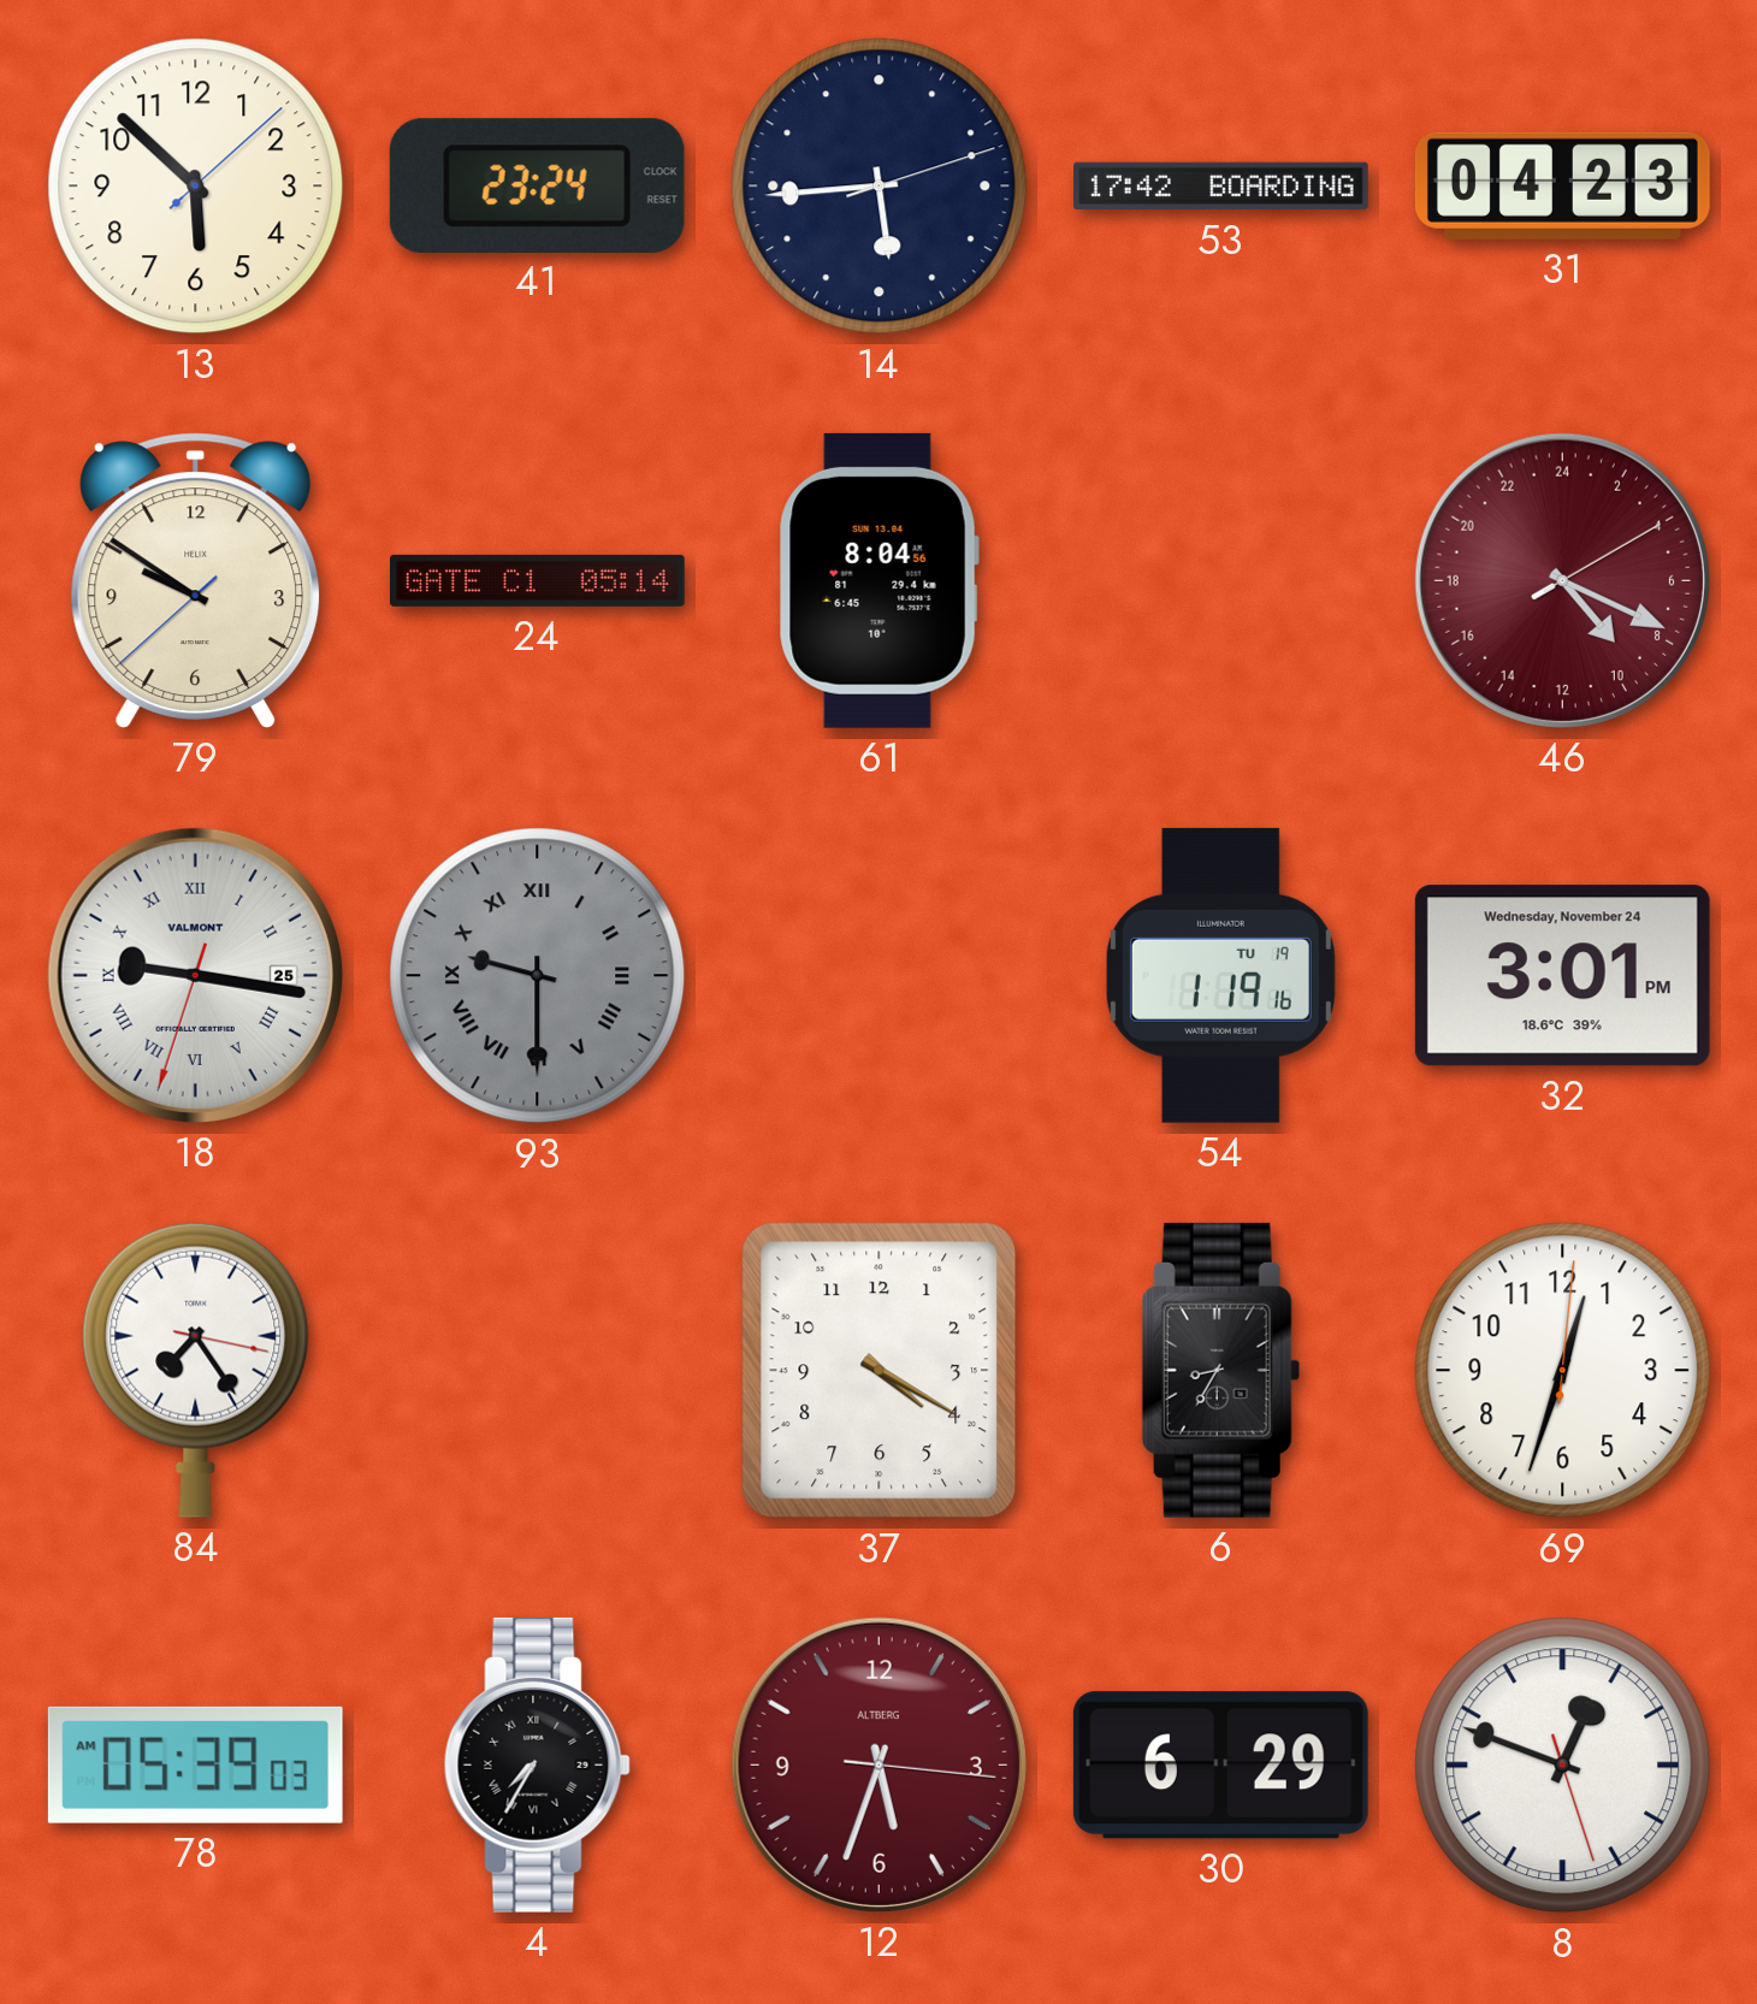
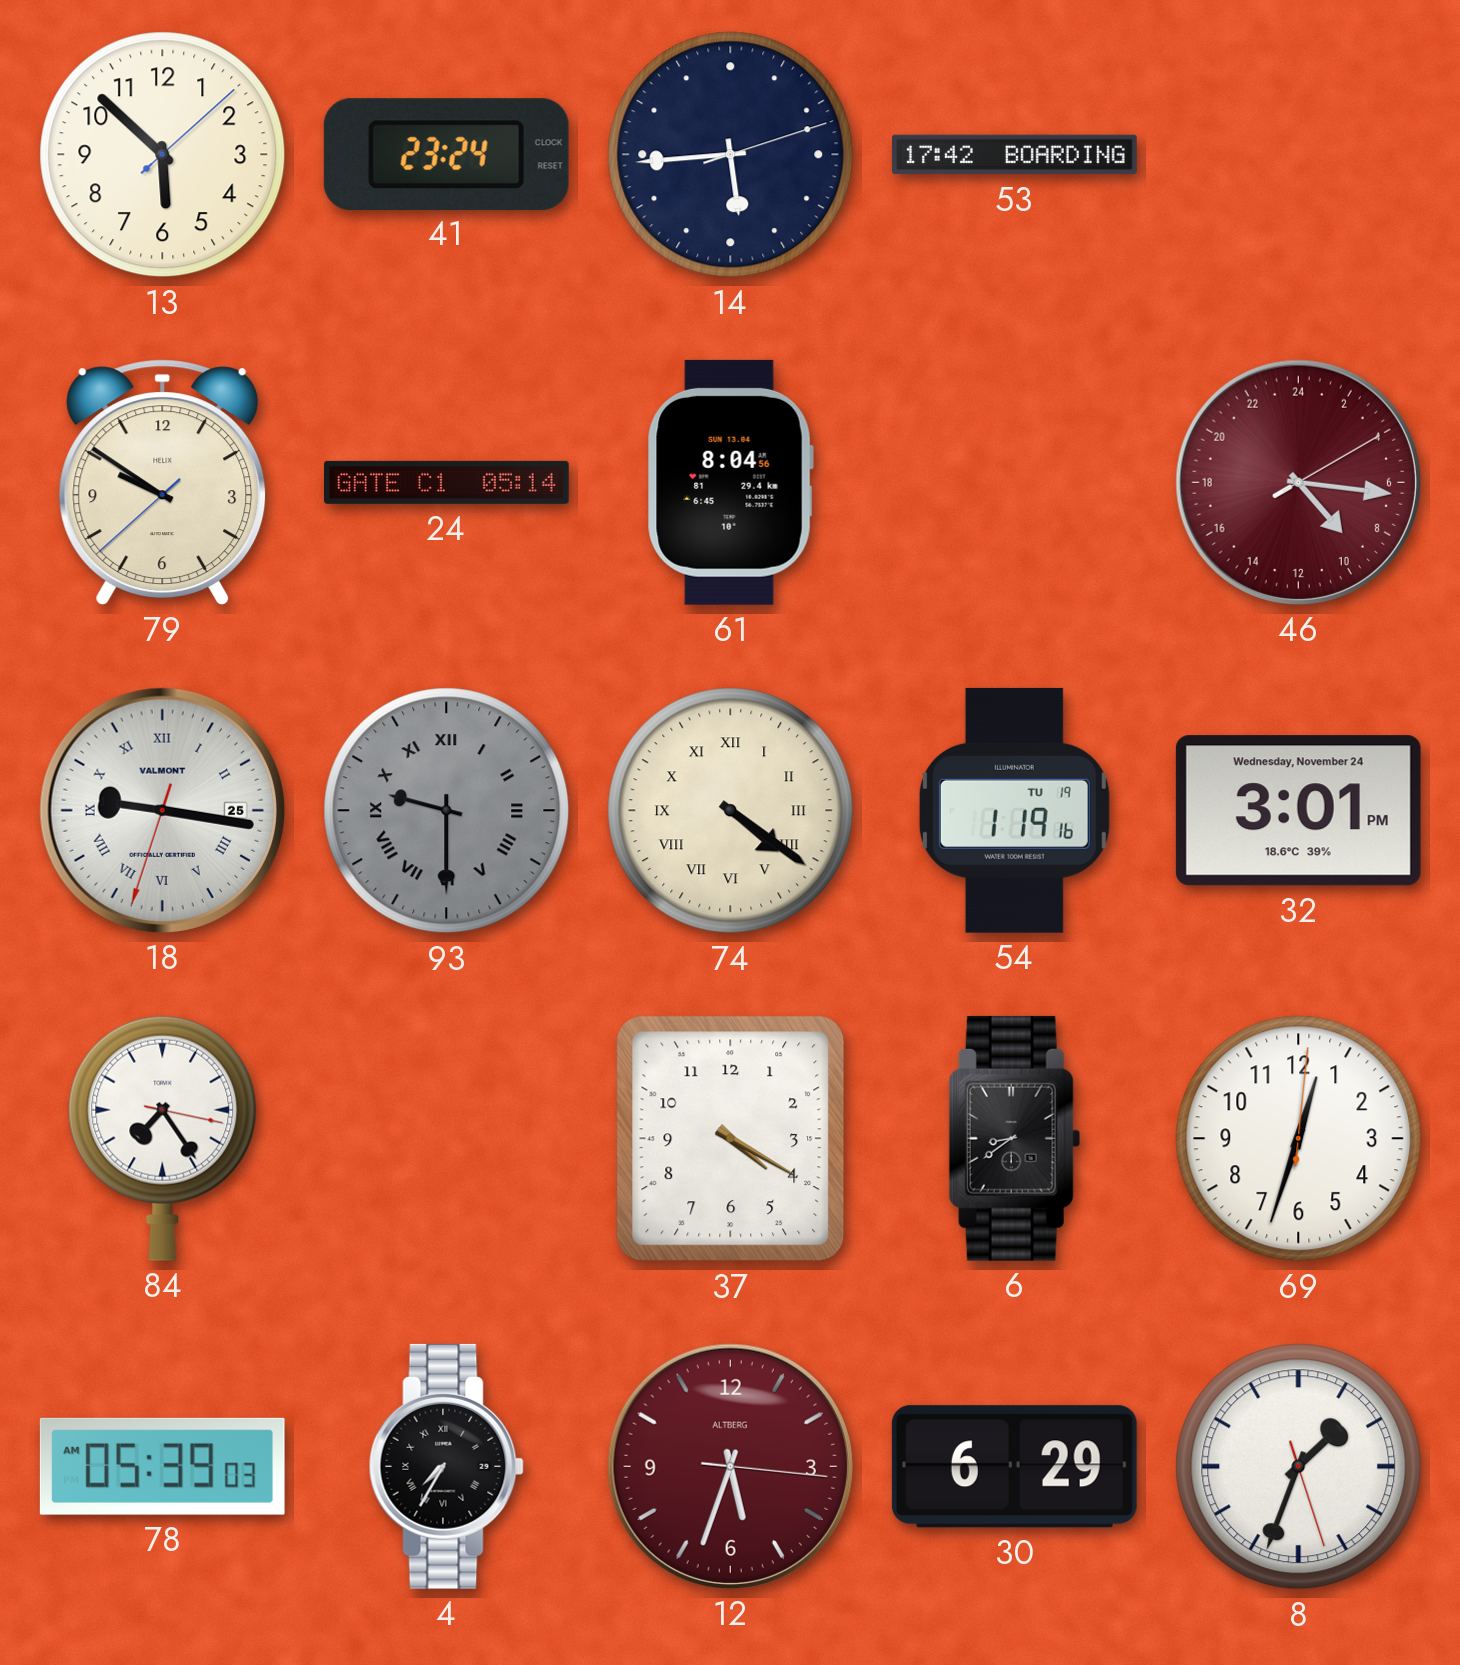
31: 04:23 -> none
46: 9:19 -> 9:16
74: none -> 4:21
6: 8:35 -> 8:39
8: 12:48 -> 1:33
